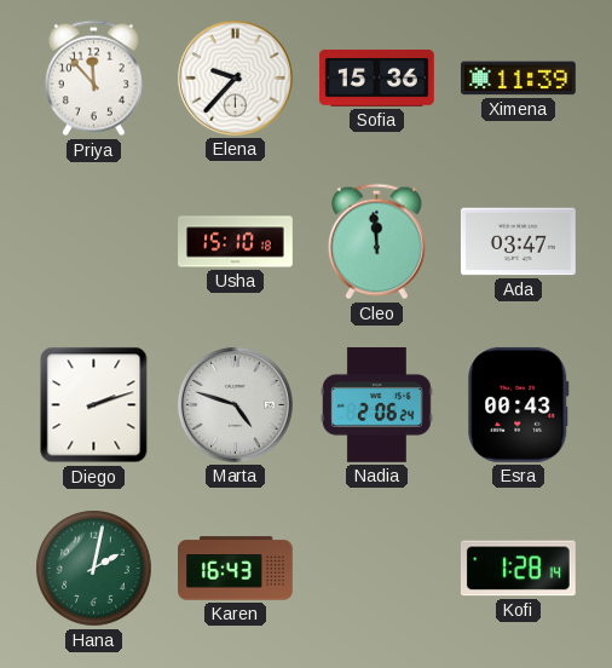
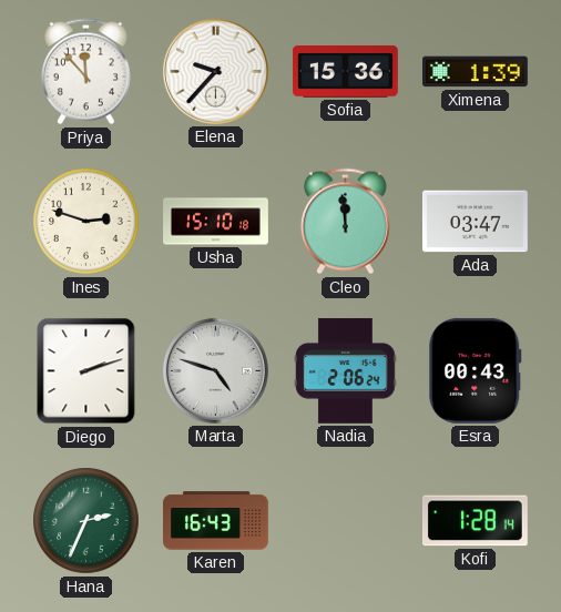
Ximena: 11:39 -> 1:39
Ines: none -> 2:48
Hana: 2:02 -> 2:34
